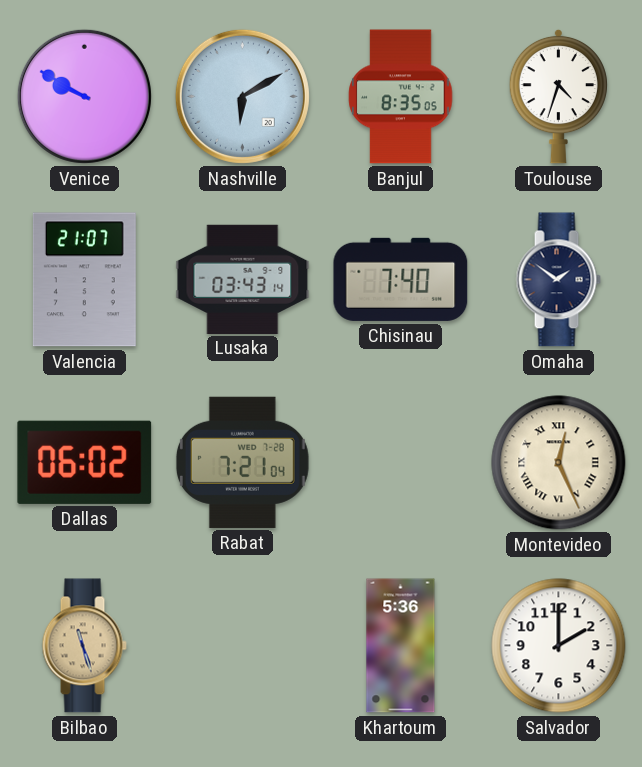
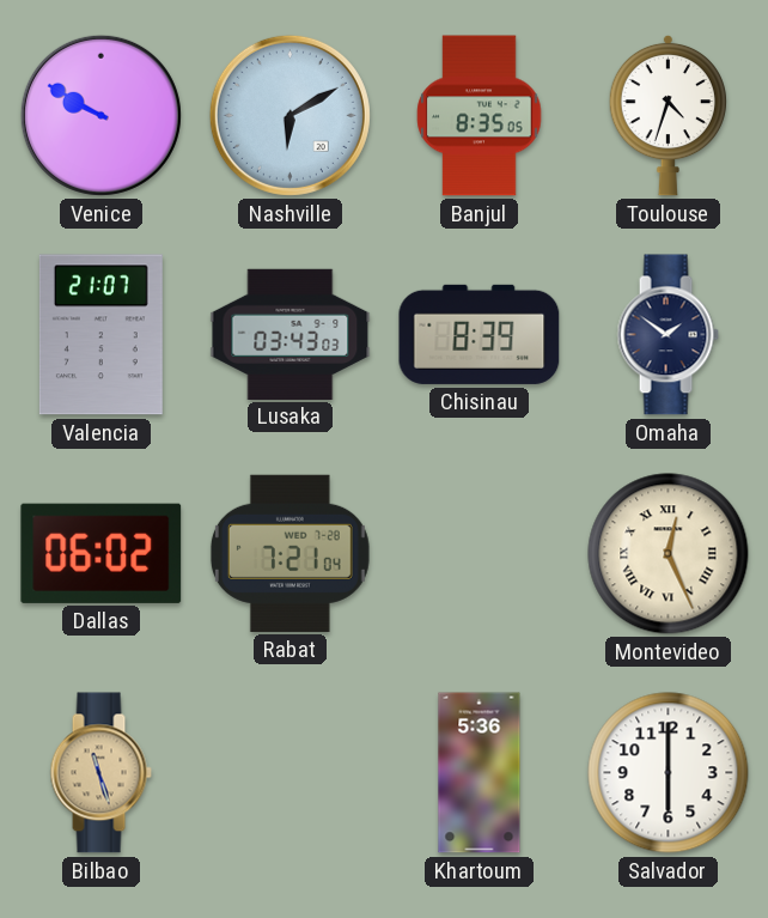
Lusaka: 03:43:14 -> 03:43:03
Chisinau: 7:40 -> 8:39
Salvador: 2:00 -> 6:00
